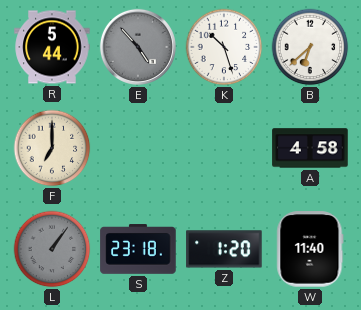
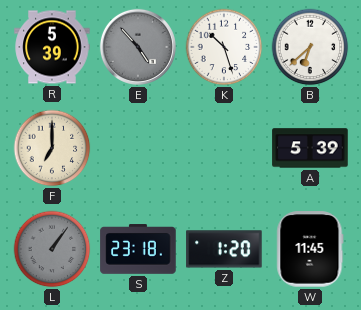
R: 5:44 -> 5:39
A: 4:58 -> 5:39
W: 11:40 -> 11:45
